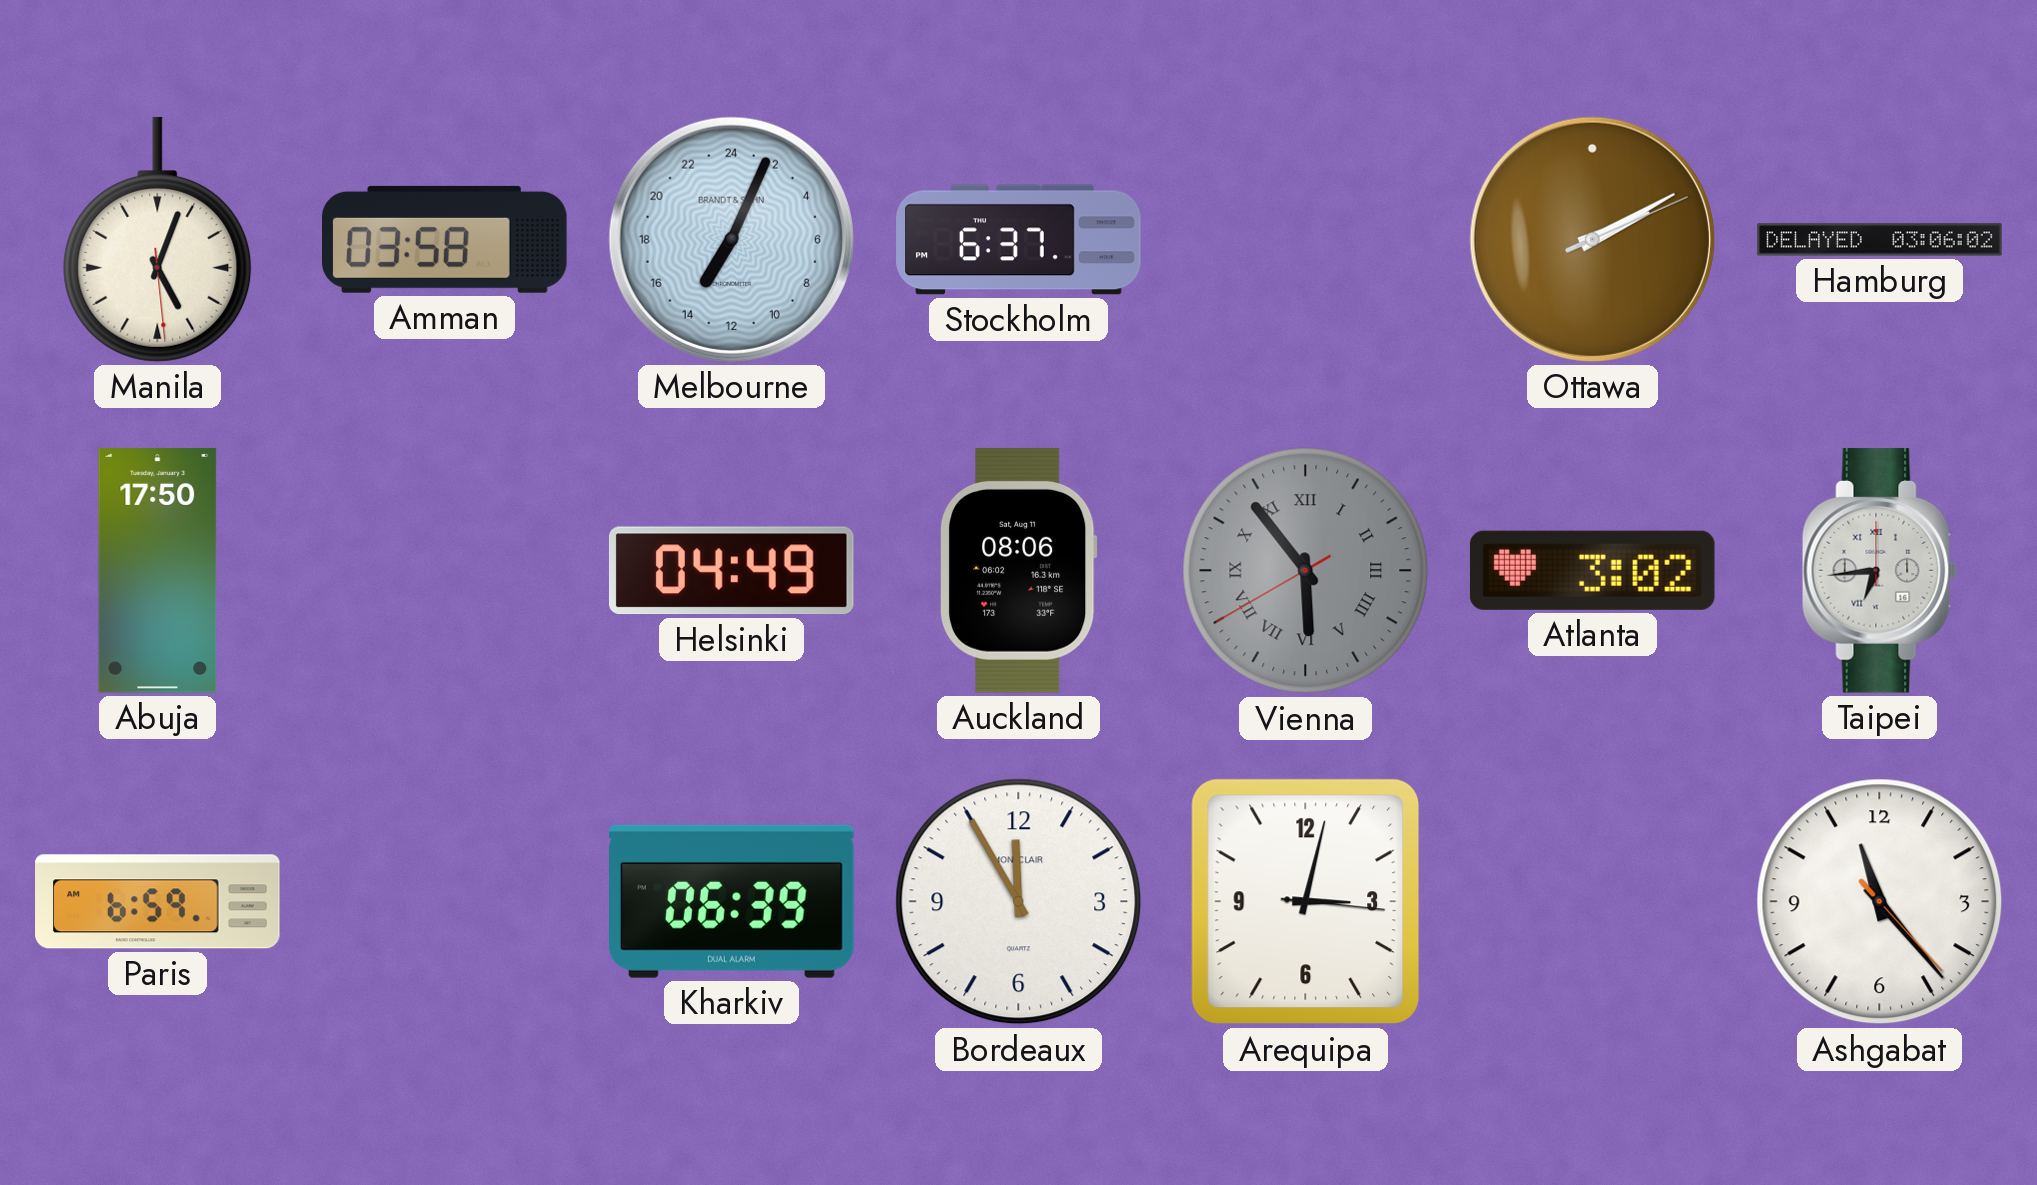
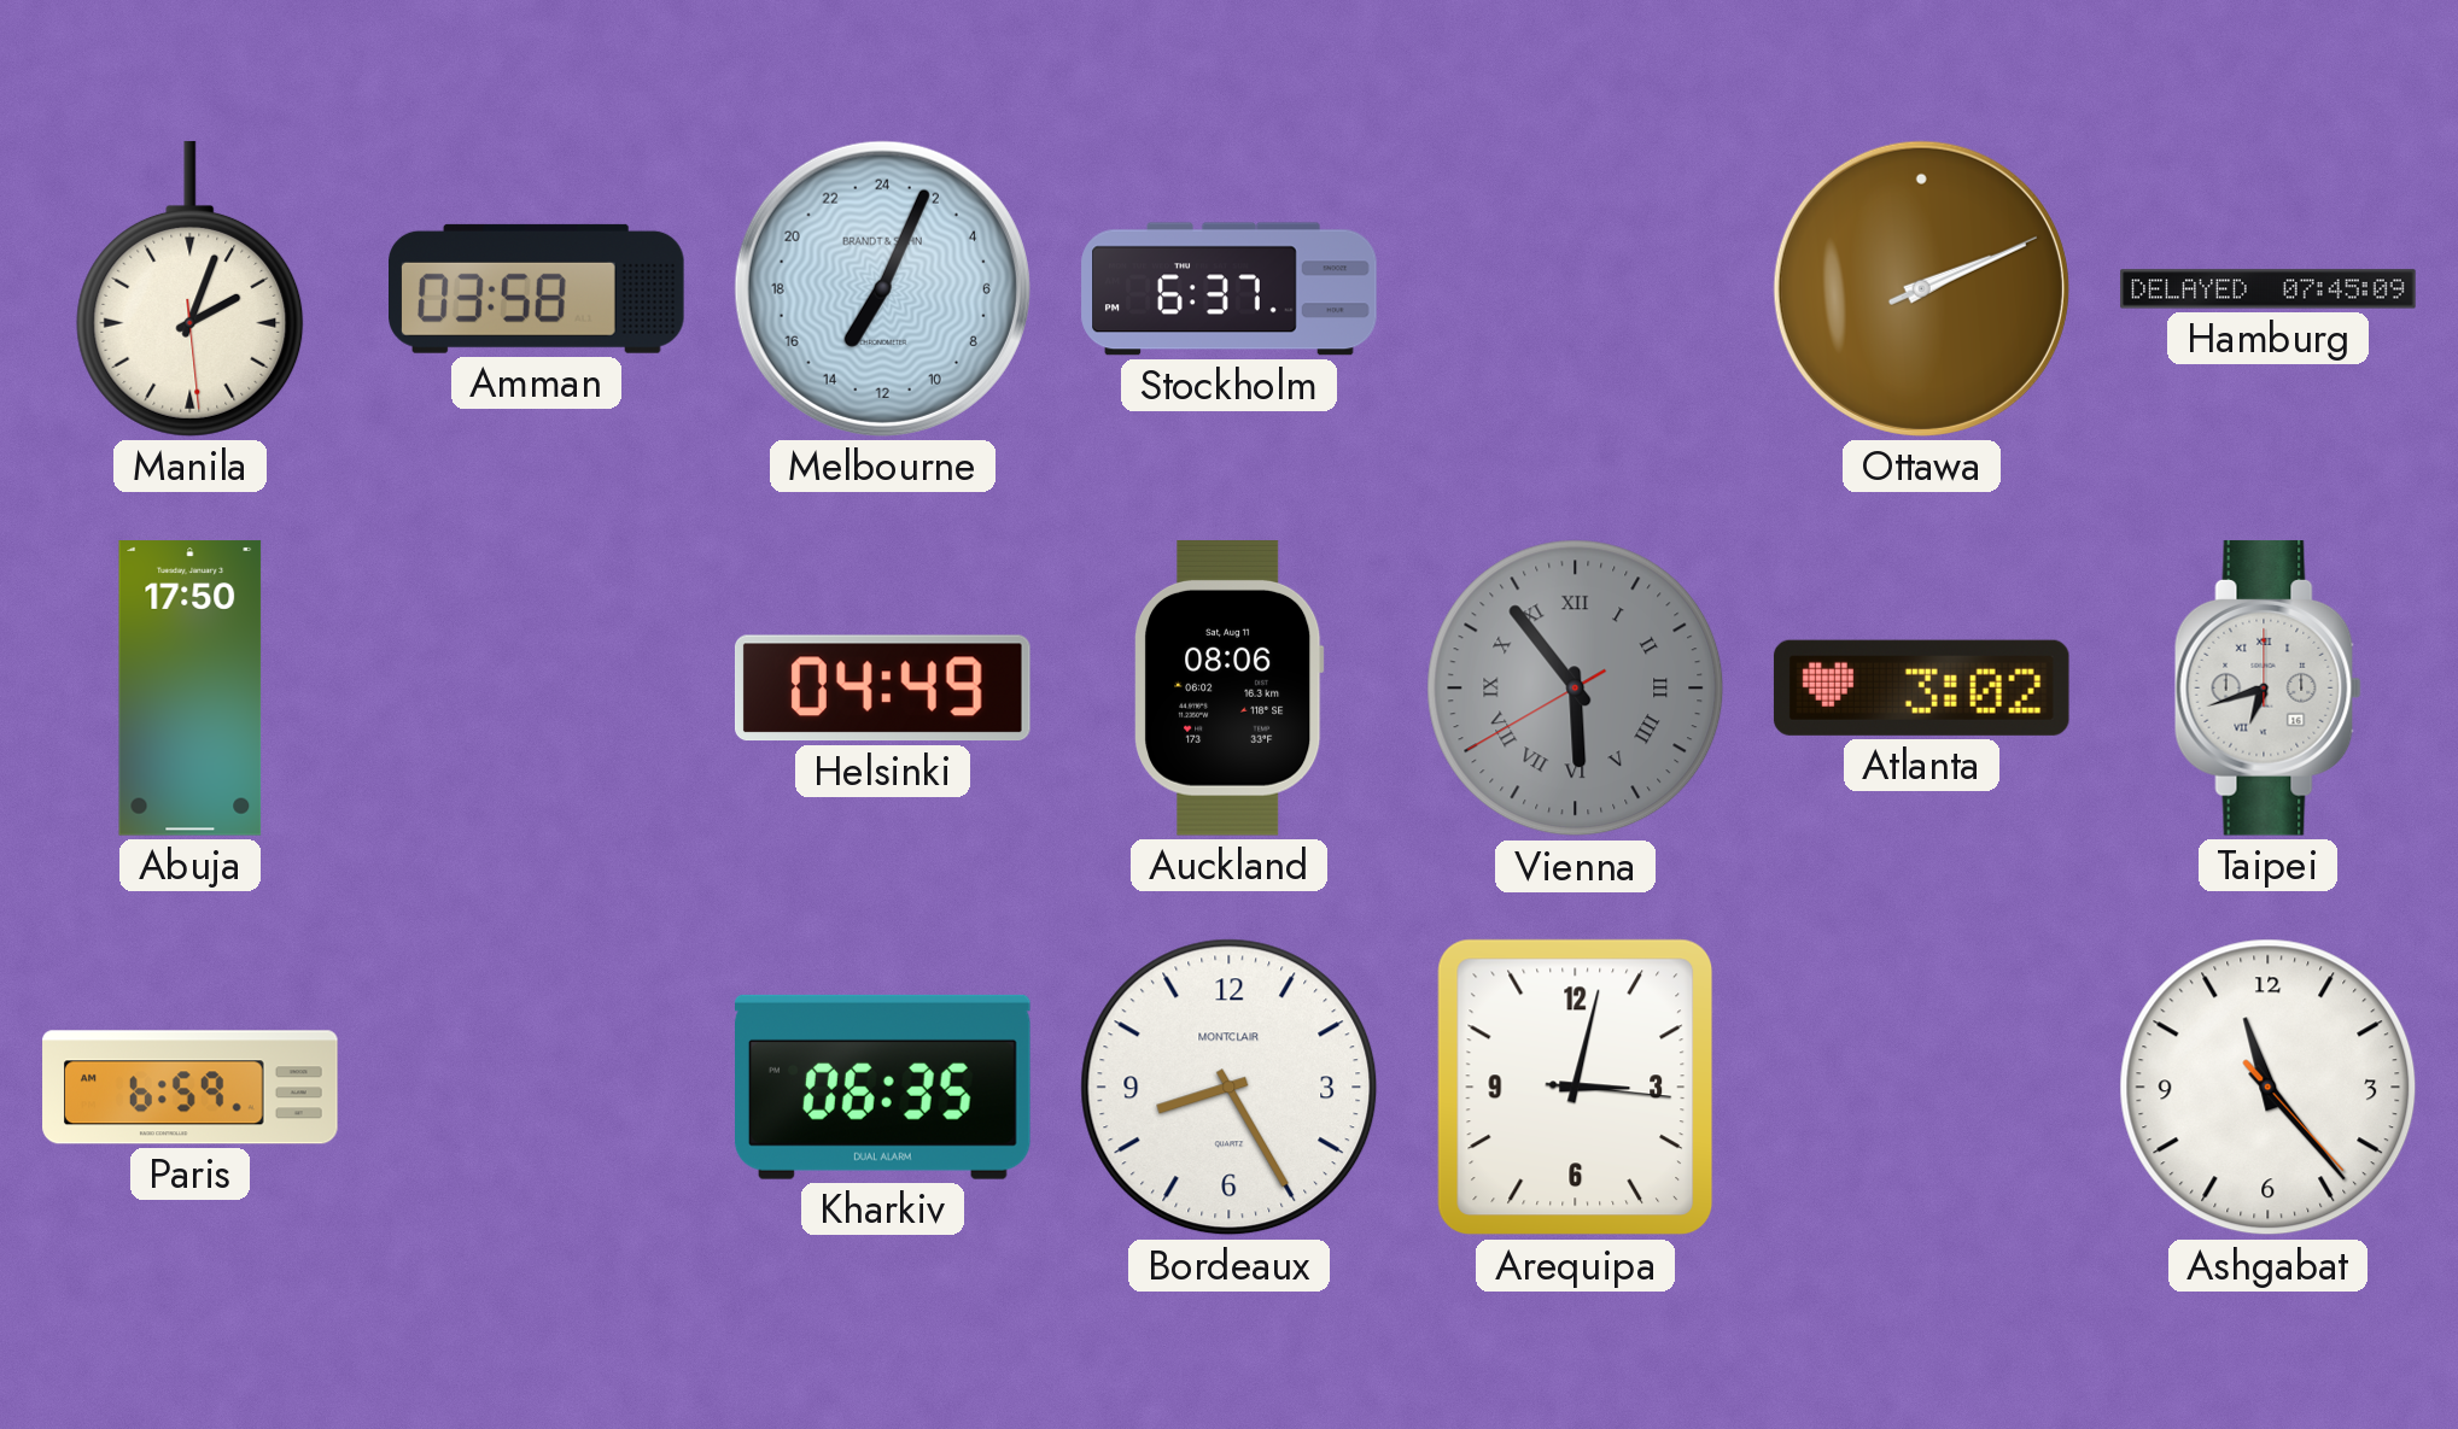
Manila: 5:03 -> 2:03
Ottawa: 2:10 -> 2:11
Hamburg: 03:06 -> 07:45
Taipei: 6:44 -> 6:42
Kharkiv: 06:39 -> 06:35
Bordeaux: 11:55 -> 8:25
